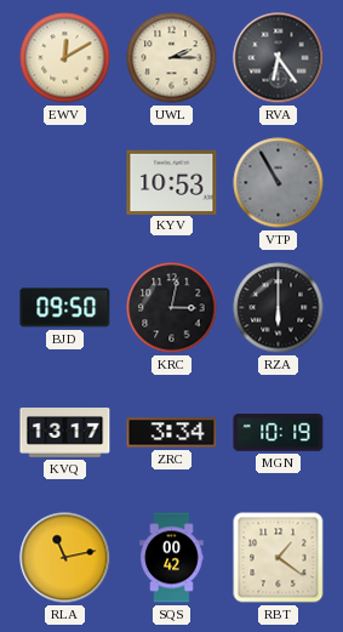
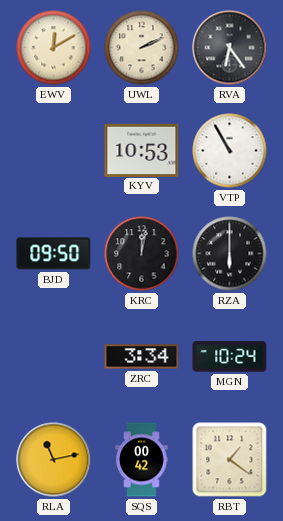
UWL: 2:15 -> 2:11
VTP dial: grey -> white
KRC: 3:02 -> 12:02
KVQ: 13:17 -> none
MGN: 10:19 -> 10:24
